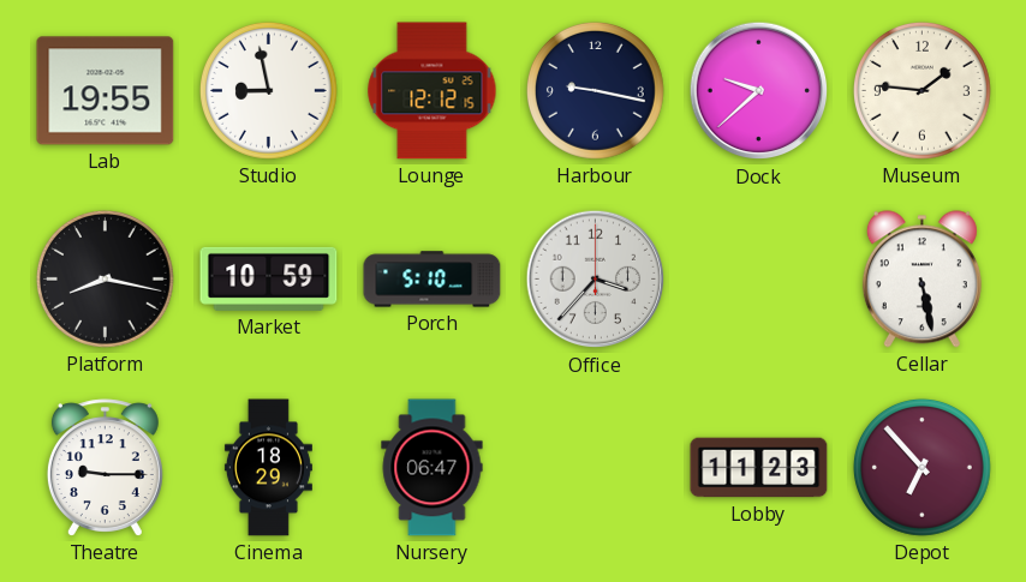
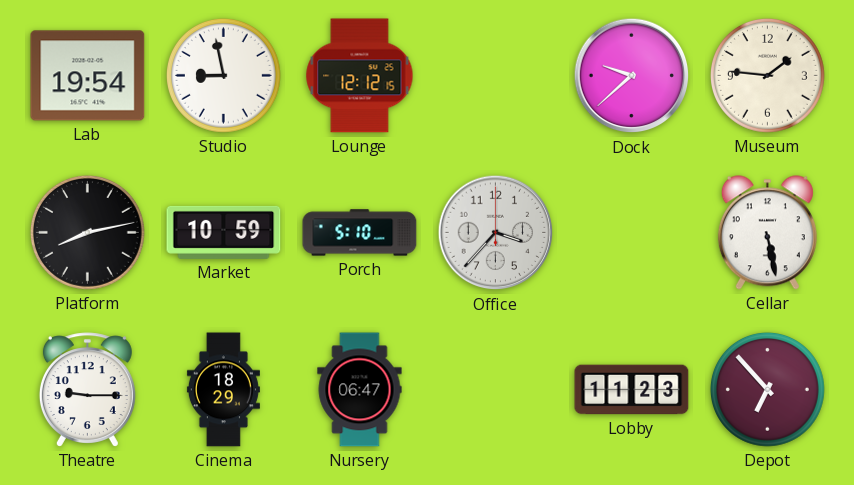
Lab: 19:55 -> 19:54
Harbour: 9:17 -> none
Platform: 8:17 -> 8:13
